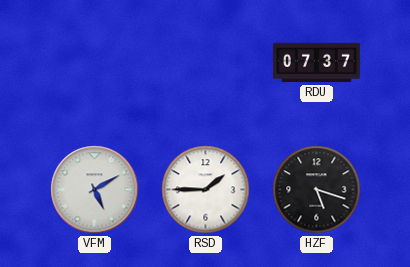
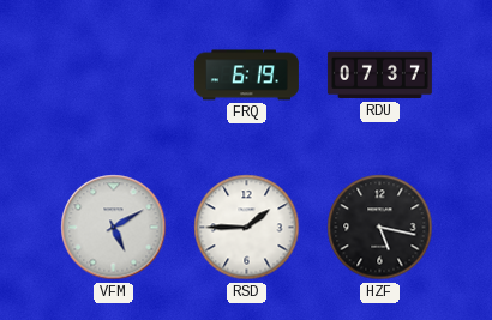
FRQ: none -> 6:19
HZF: 5:18 -> 5:17
